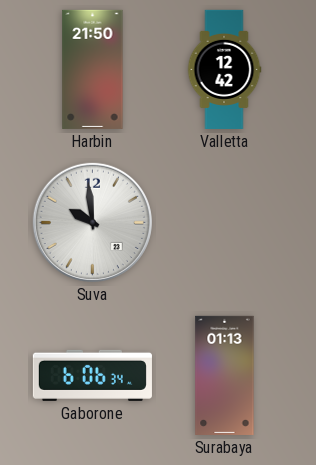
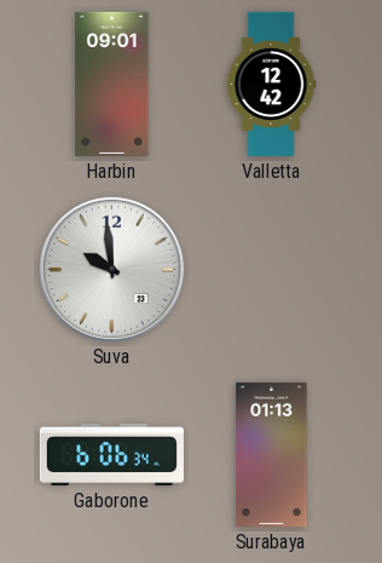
Harbin: 21:50 -> 09:01
